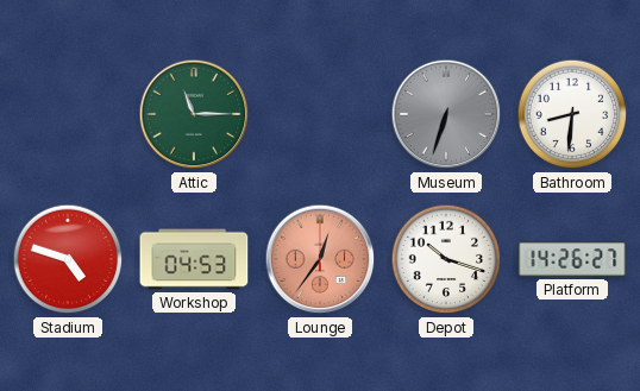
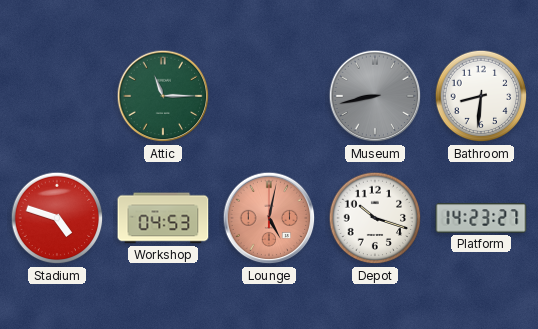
Museum: 6:33 -> 8:43
Lounge: 12:36 -> 5:02
Platform: 14:26 -> 14:23
